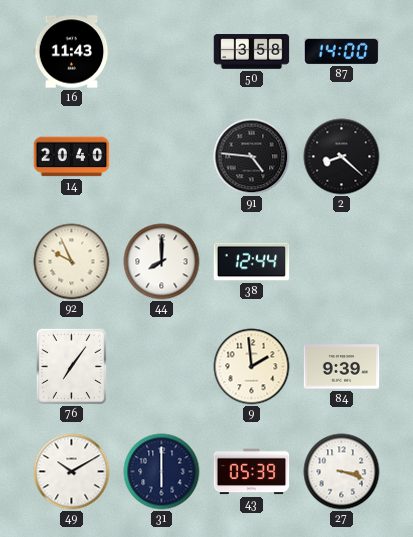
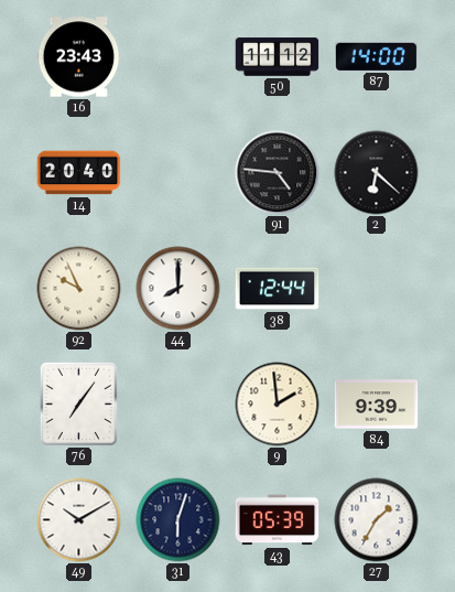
16: 11:43 -> 23:43
50: 3:58 -> 11:12
2: 8:22 -> 6:22
31: 6:00 -> 6:03
27: 3:18 -> 1:35
